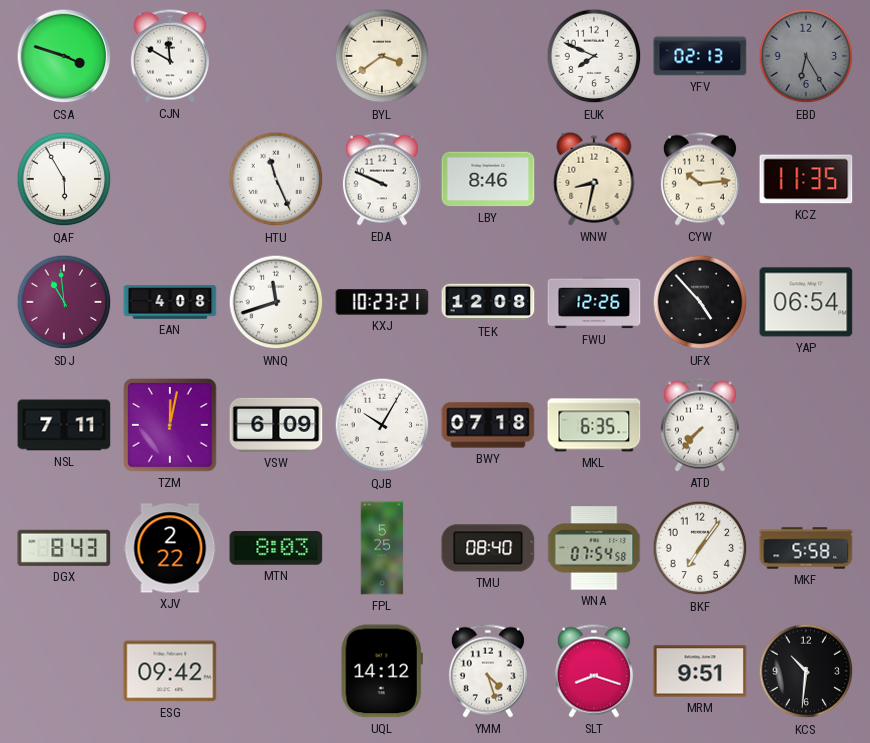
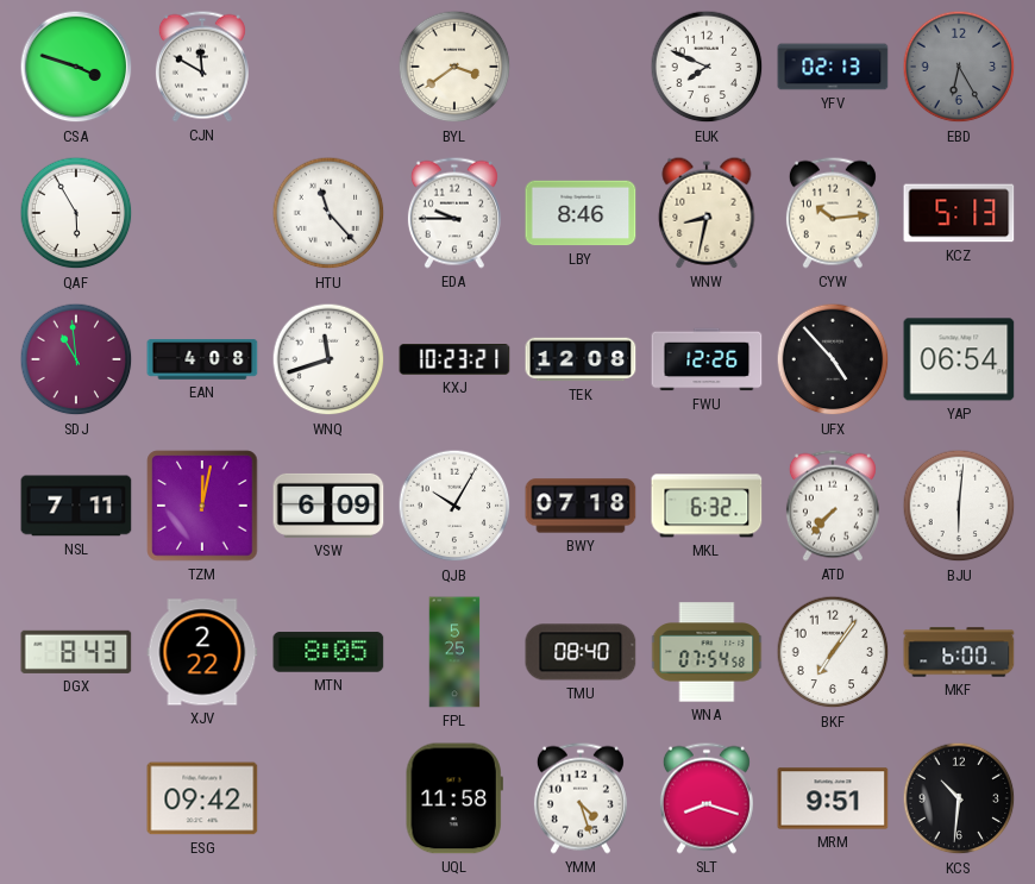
HTU: 11:26 -> 11:23
EDA: 9:49 -> 9:45
KCZ: 11:35 -> 5:13
MKL: 6:35 -> 6:32
BJU: none -> 6:01
MTN: 8:03 -> 8:05
MKF: 5:58 -> 6:00
UQL: 14:12 -> 11:58
